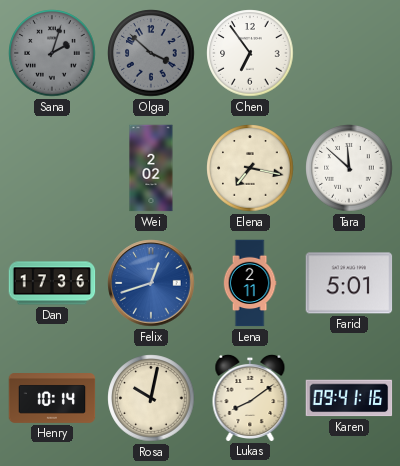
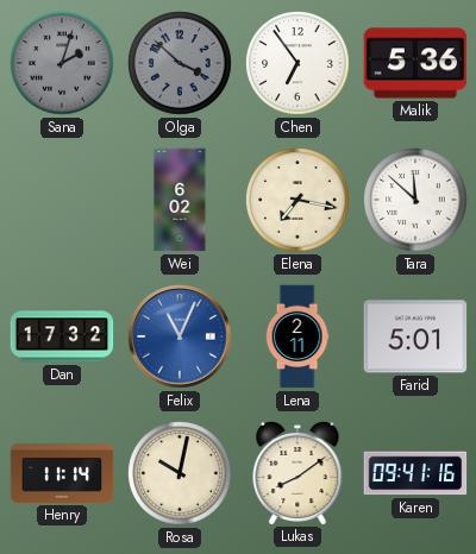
Malik: none -> 5:36
Wei: 2:02 -> 6:02
Dan: 17:36 -> 17:32
Felix: 12:42 -> 11:04
Henry: 10:14 -> 11:14
